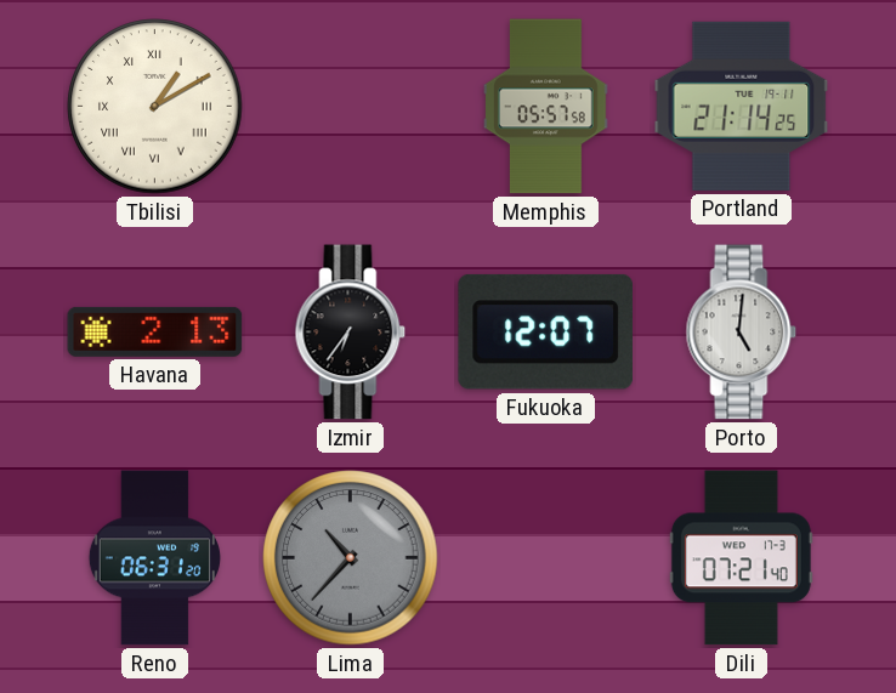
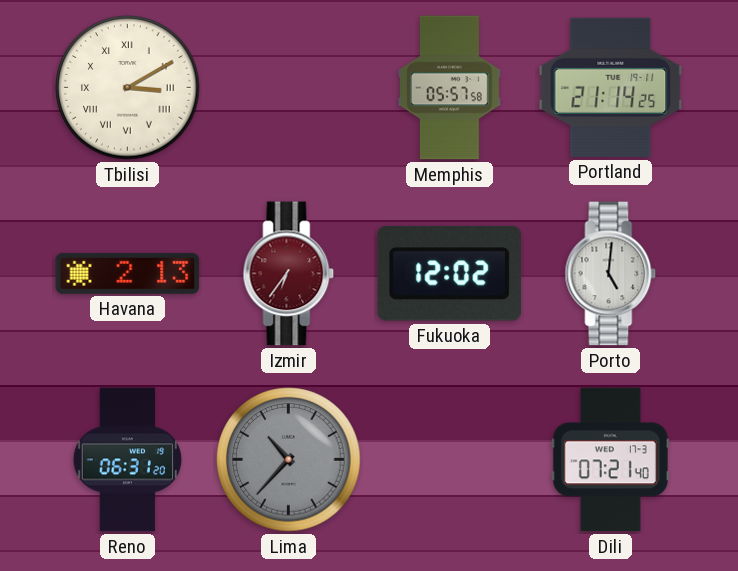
Tbilisi: 1:10 -> 3:10
Izmir dial: black -> burgundy
Fukuoka: 12:07 -> 12:02
